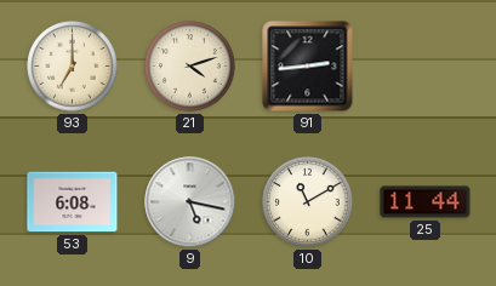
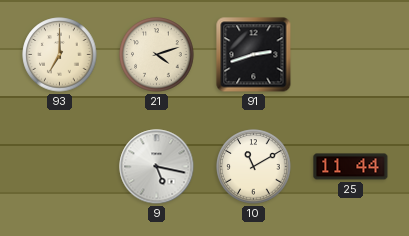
91: 2:44 -> 2:42
53: 6:08 -> none
